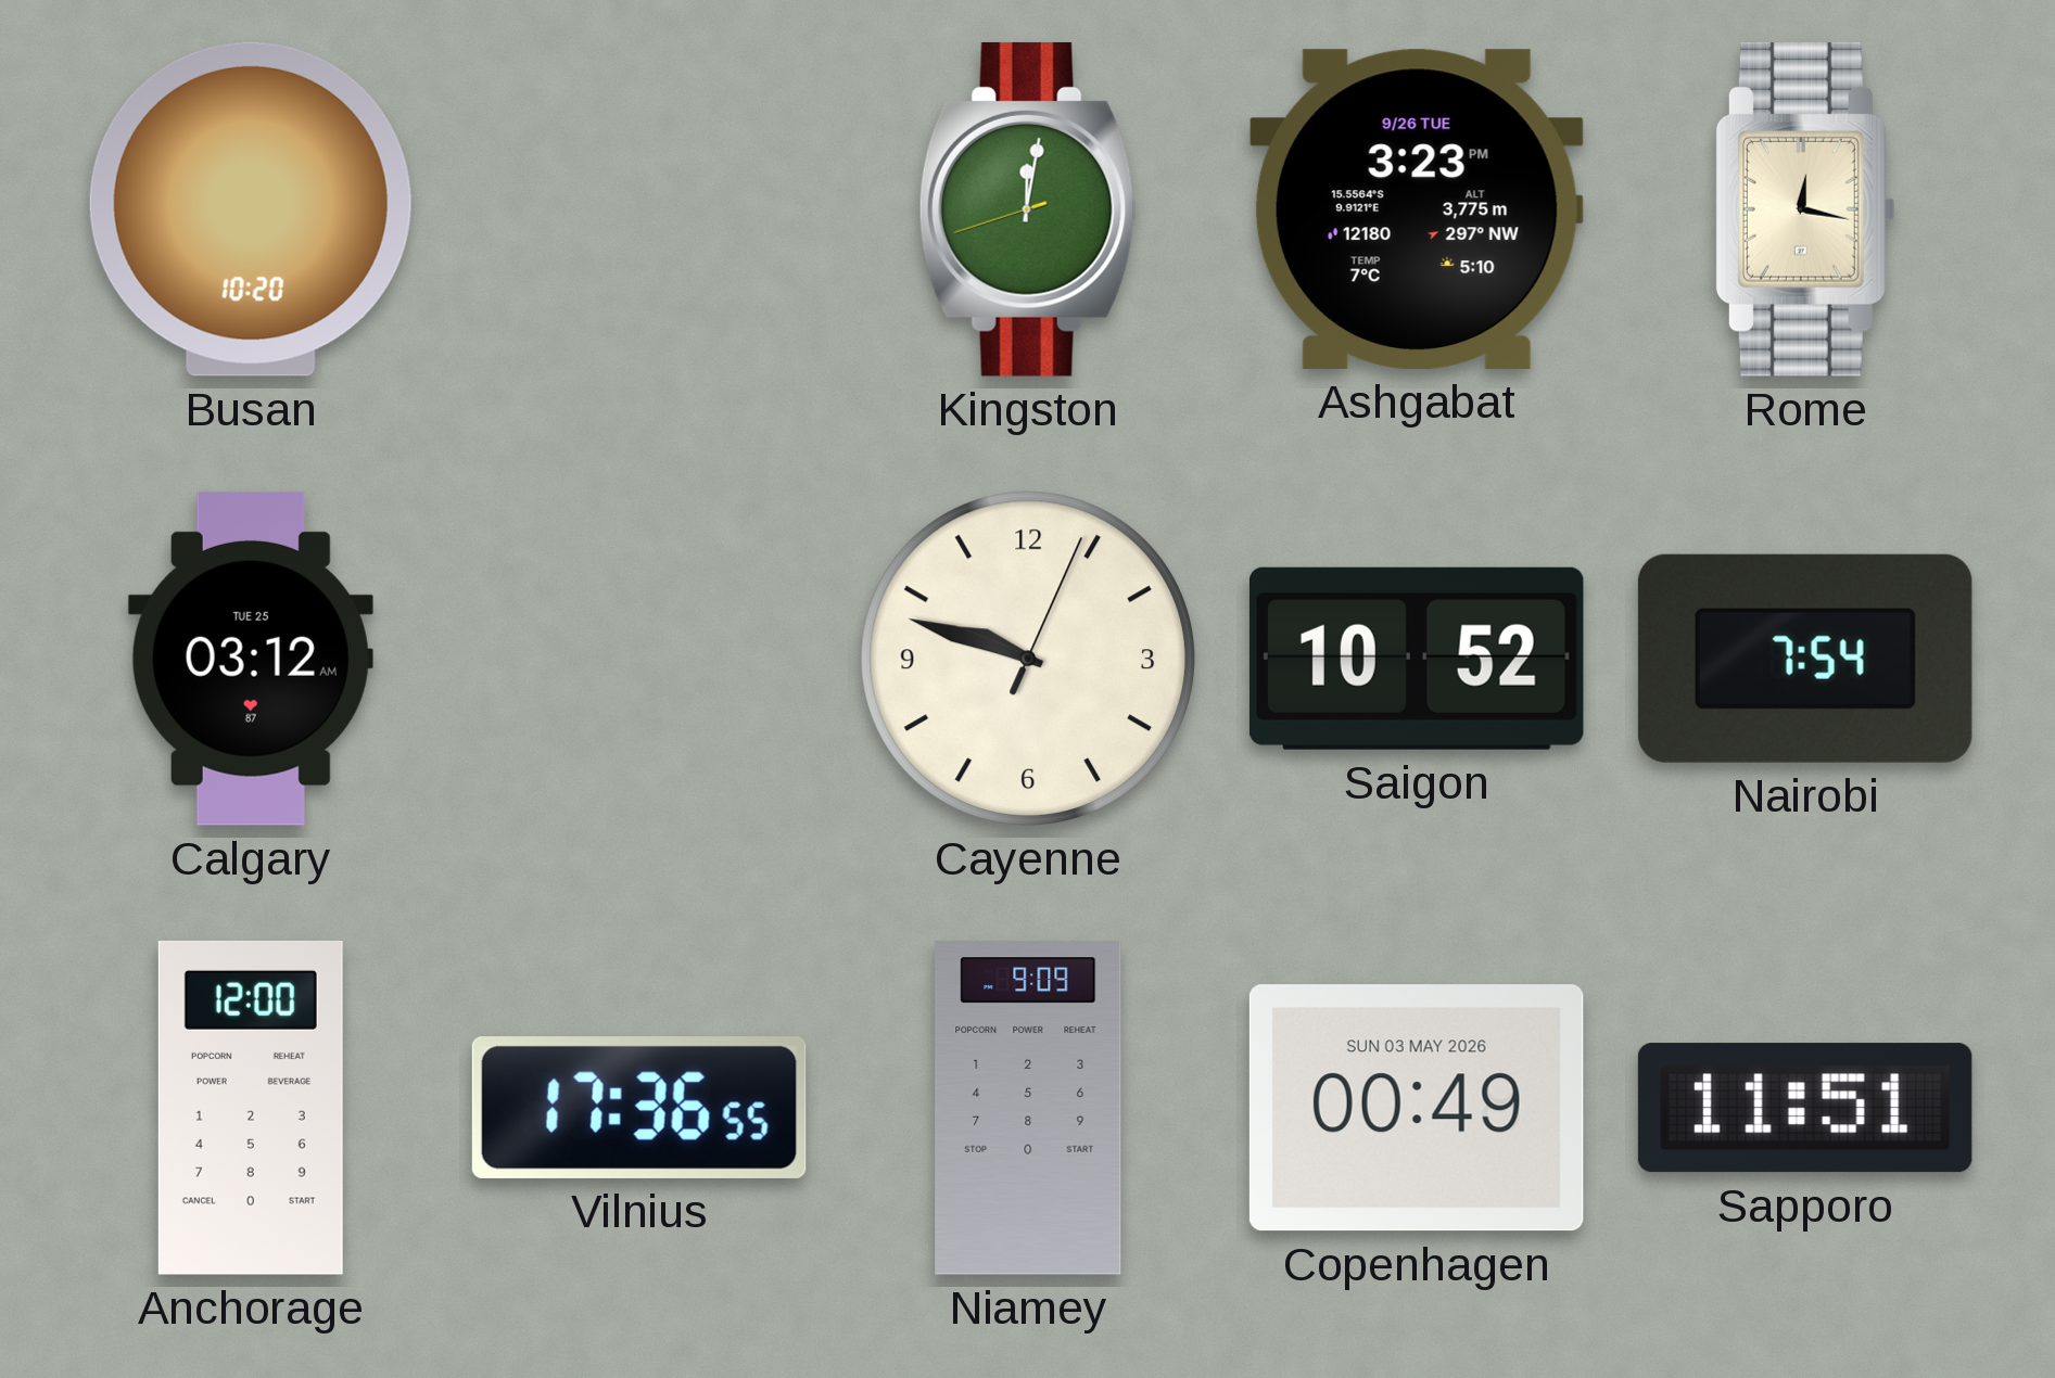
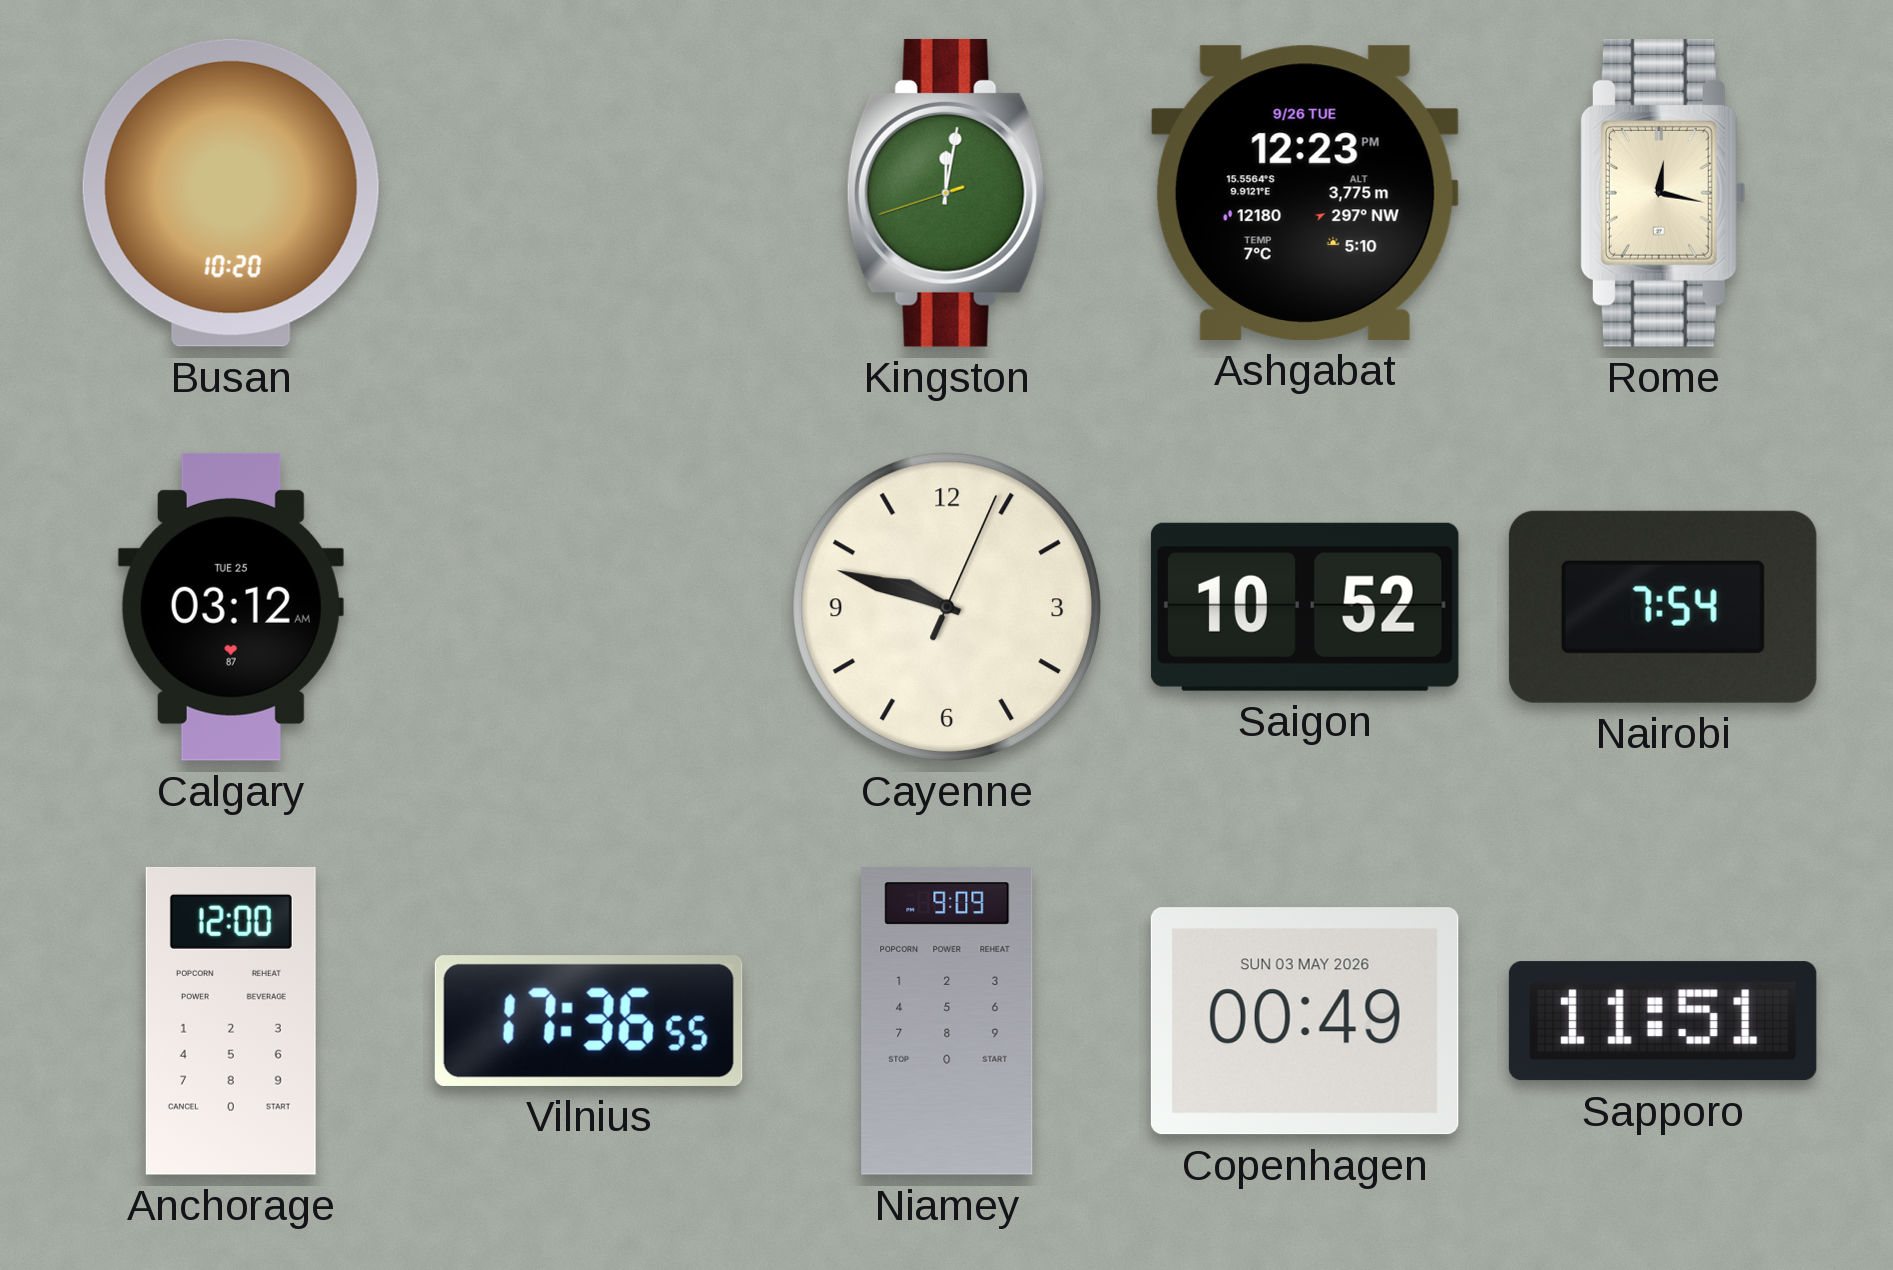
Ashgabat: 3:23 -> 12:23
